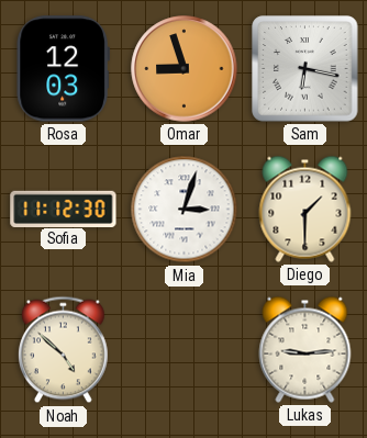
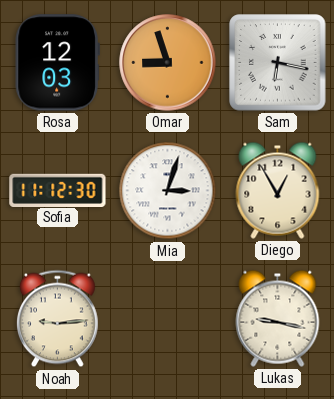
Diego: 1:30 -> 12:55
Noah: 4:52 -> 9:14
Lukas: 9:14 -> 9:17
